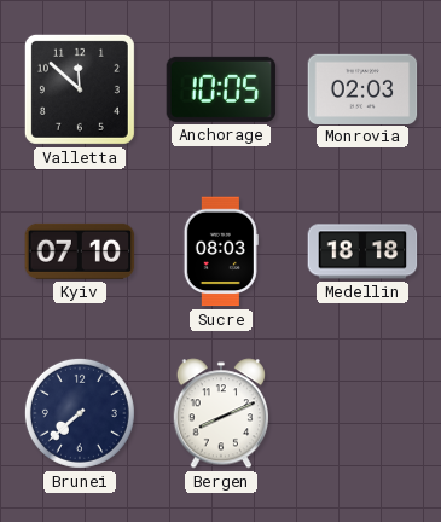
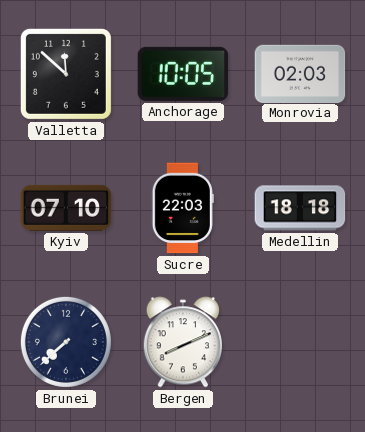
Sucre: 08:03 -> 22:03
